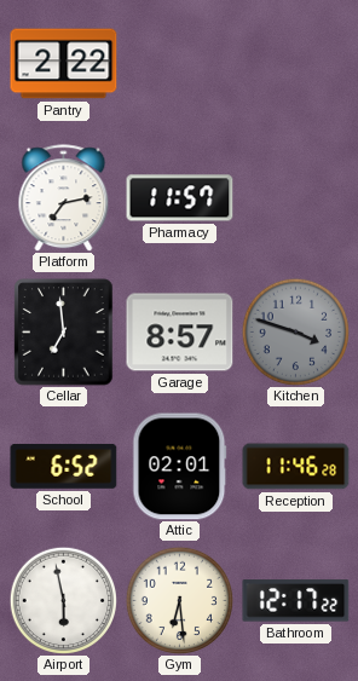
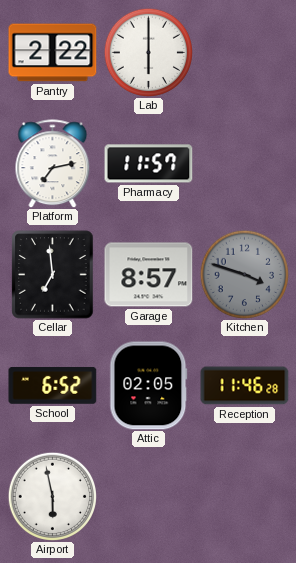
Lab: none -> 6:00
Attic: 02:01 -> 02:05
Gym: 6:29 -> none
Bathroom: 12:17 -> none
